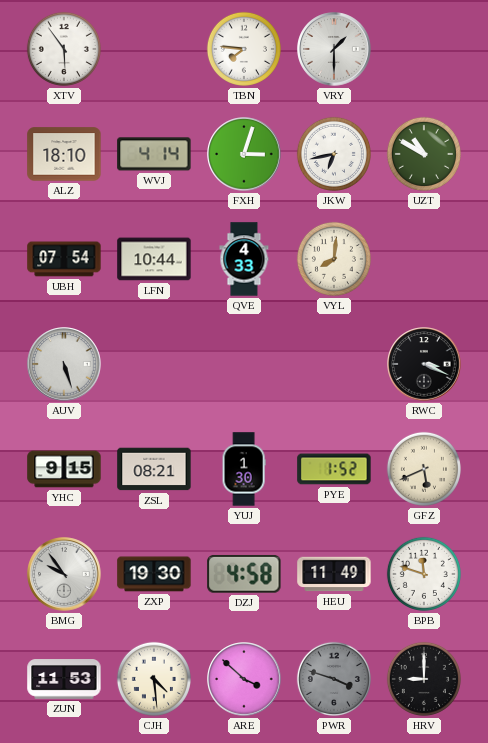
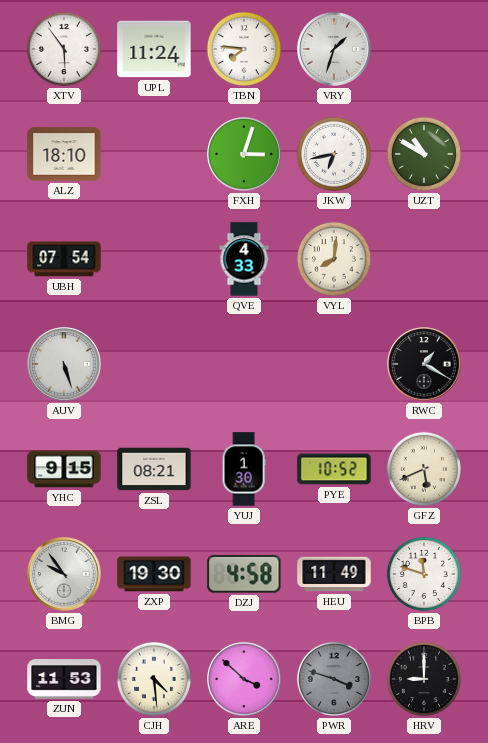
UPL: none -> 11:24
VRY: 1:30 -> 1:33
WVJ: 4:14 -> none
LFN: 10:44 -> none
RWC: 3:19 -> 1:20
PYE: 1:52 -> 10:52
